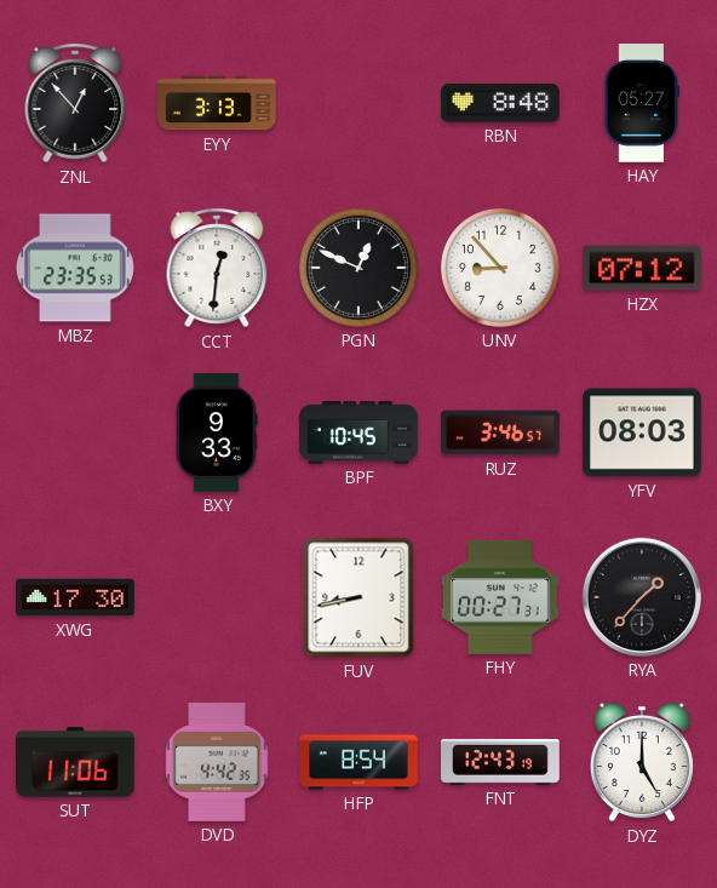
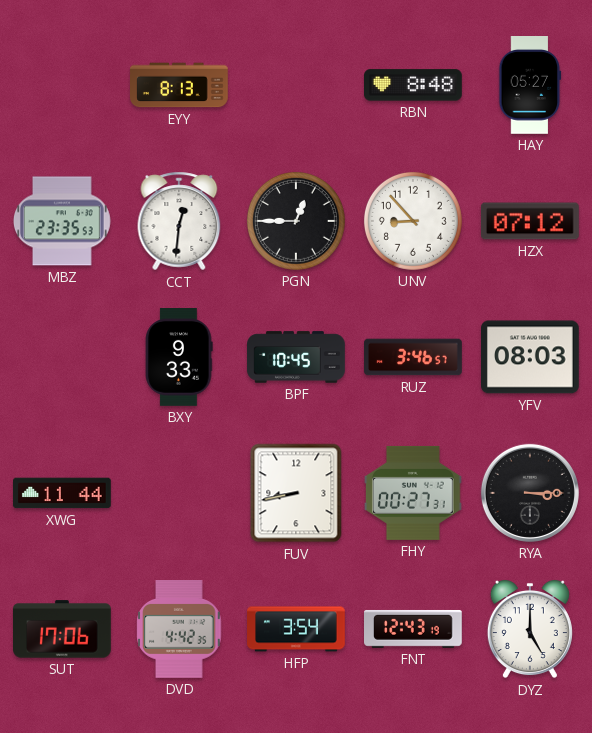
ZNL: 12:53 -> none
EYY: 3:13 -> 8:13
PGN: 12:49 -> 12:45
XWG: 17:30 -> 11:44
RYA: 1:37 -> 3:15
SUT: 11:06 -> 17:06
HFP: 8:54 -> 3:54
